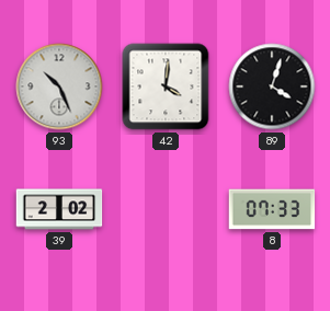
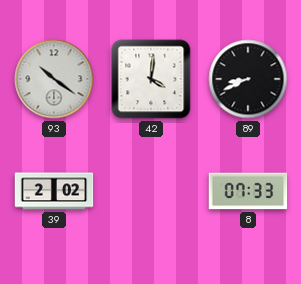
93: 10:26 -> 10:21
89: 4:03 -> 8:41
